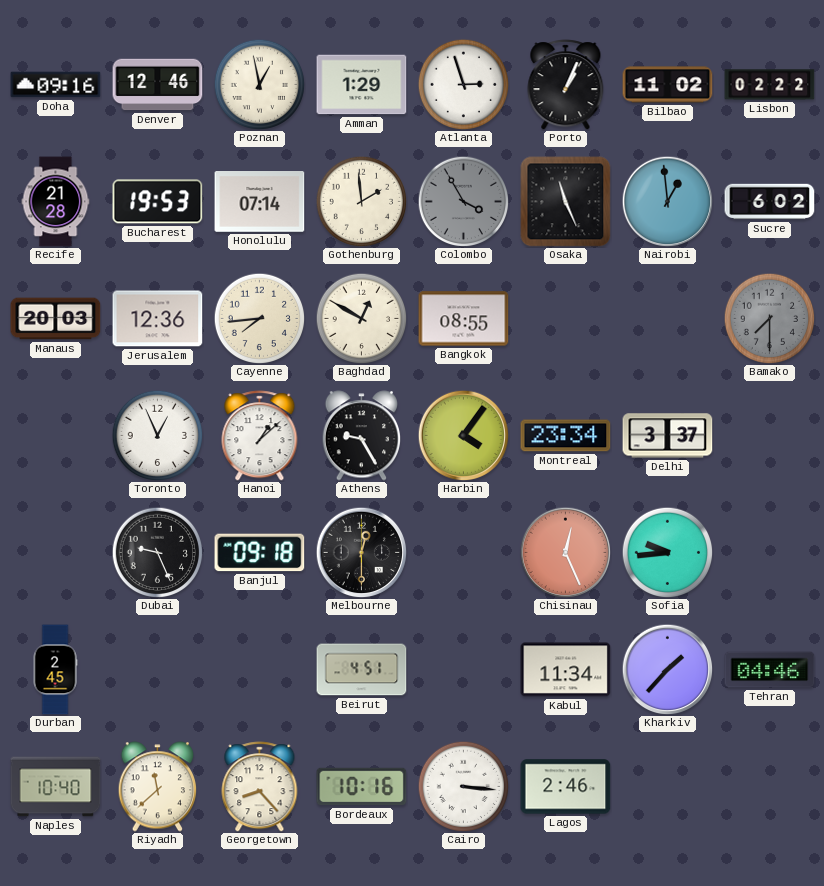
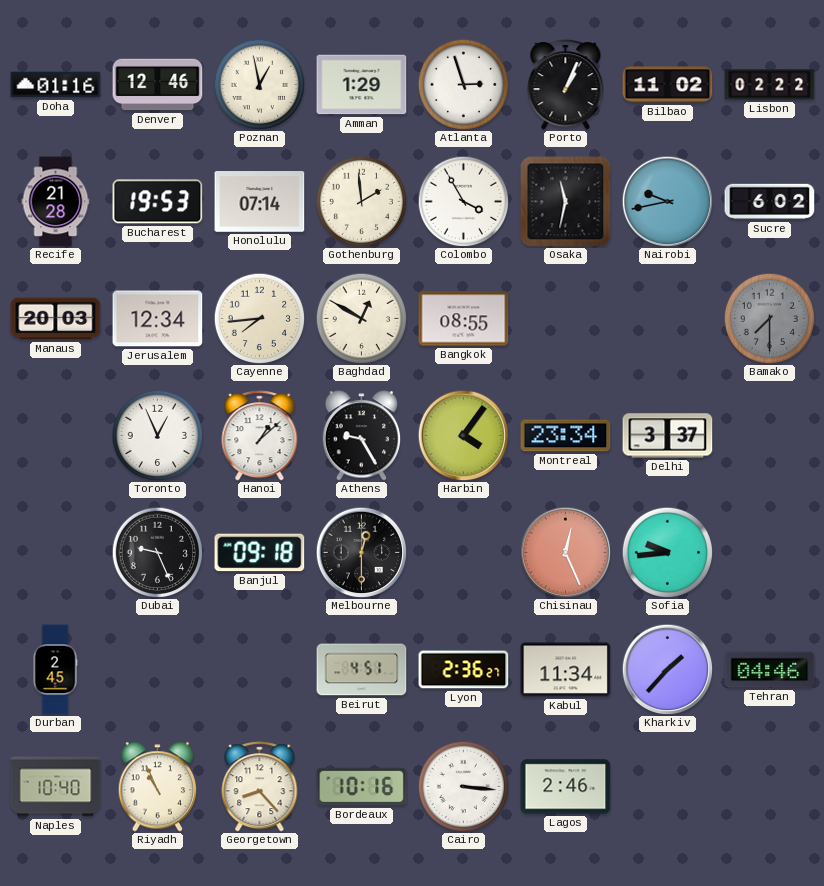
Doha: 09:16 -> 01:16
Colombo dial: grey -> white
Osaka: 11:26 -> 11:32
Nairobi: 12:59 -> 9:43
Jerusalem: 12:36 -> 12:34
Lyon: none -> 2:36
Riyadh: 11:38 -> 10:56
